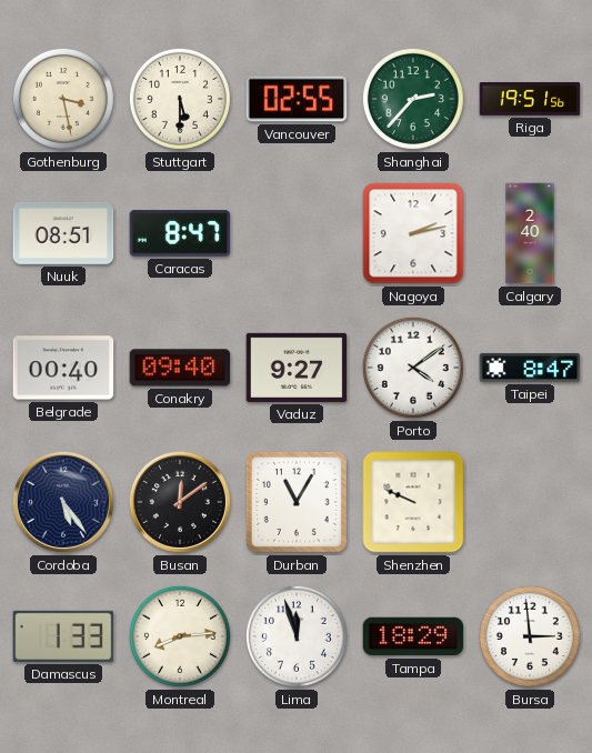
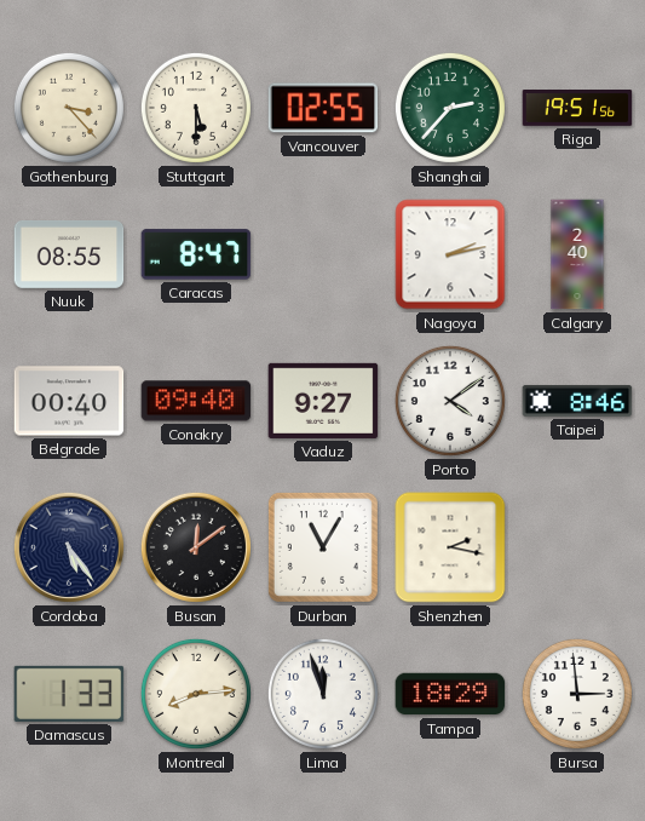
Gothenburg: 3:28 -> 3:23
Nuuk: 08:51 -> 08:55
Taipei: 8:47 -> 8:46
Shenzhen: 9:49 -> 2:17
